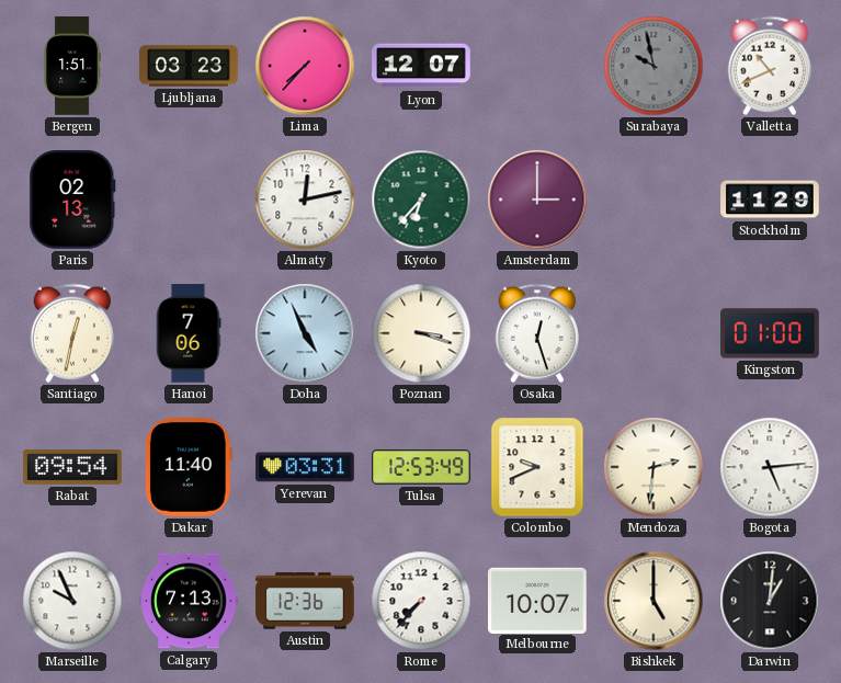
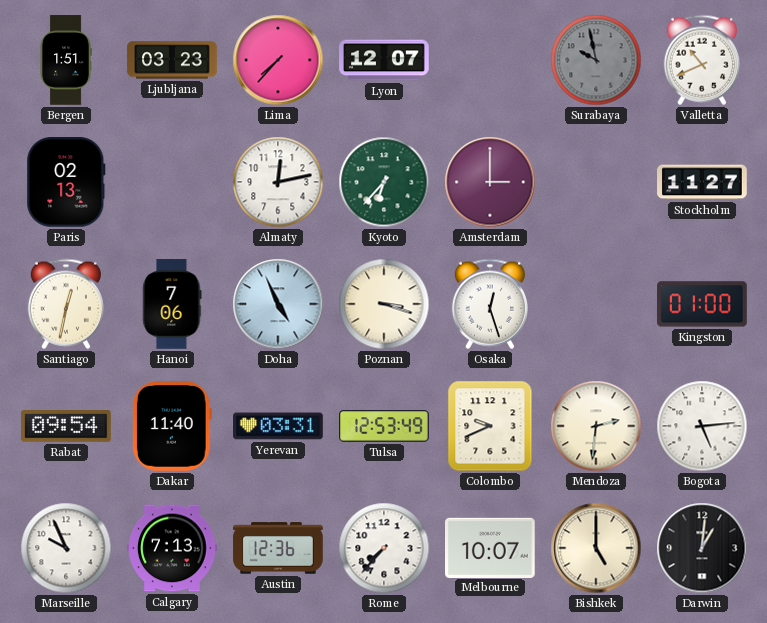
Stockholm: 11:29 -> 11:27
